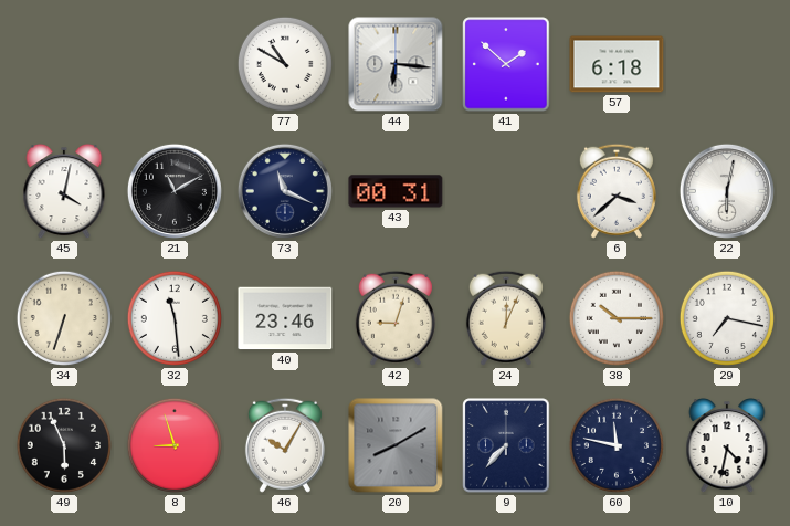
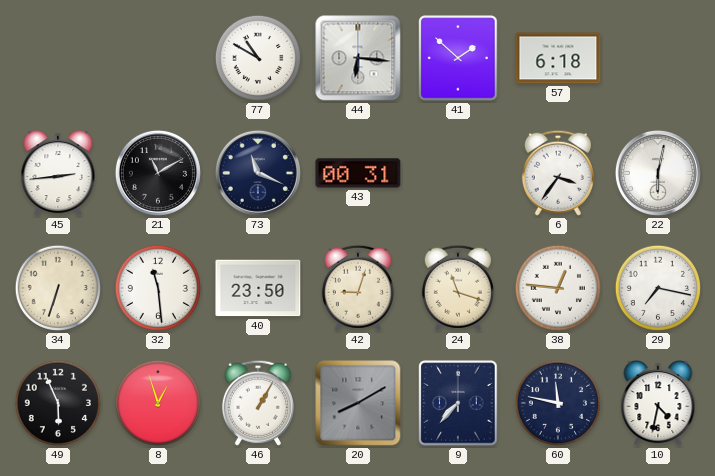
45: 4:02 -> 2:44
6: 3:38 -> 3:36
40: 23:46 -> 23:50
24: 12:04 -> 11:18
38: 10:15 -> 12:46
8: 8:57 -> 12:57
46: 10:05 -> 1:05
